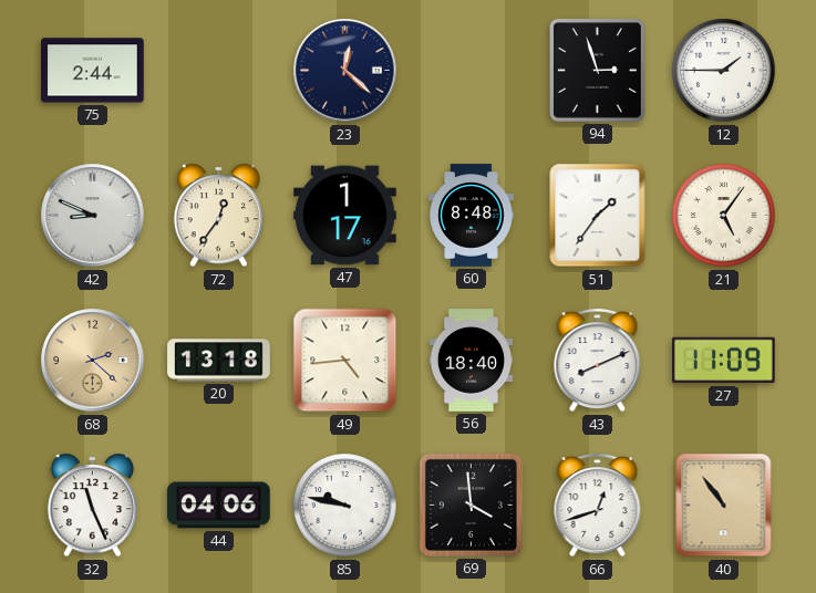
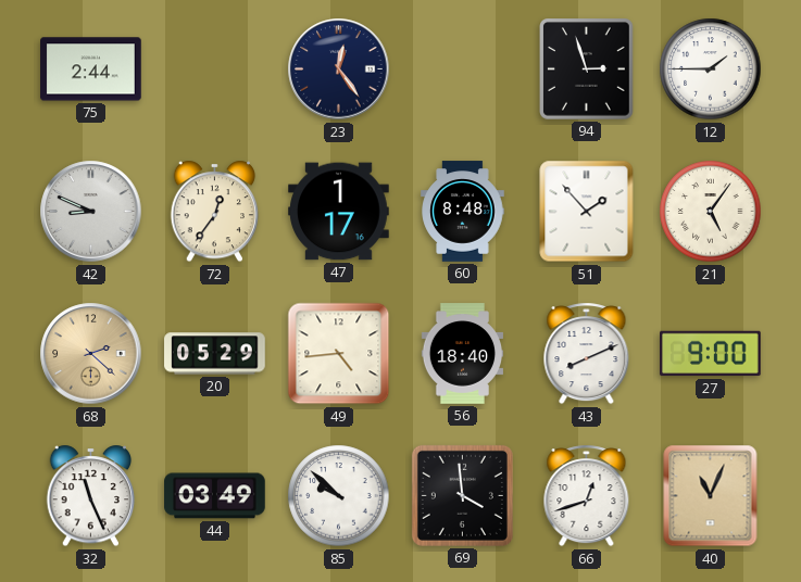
23: 12:22 -> 12:24
51: 1:36 -> 1:53
20: 13:18 -> 05:29
27: 11:09 -> 9:00
44: 04:06 -> 03:49
85: 9:47 -> 9:52
40: 10:54 -> 11:04
